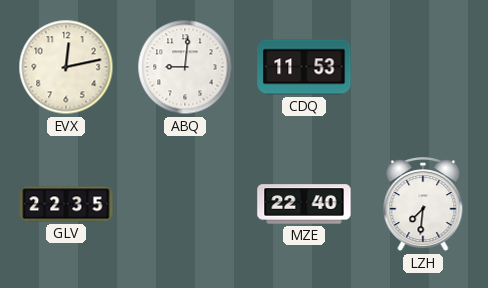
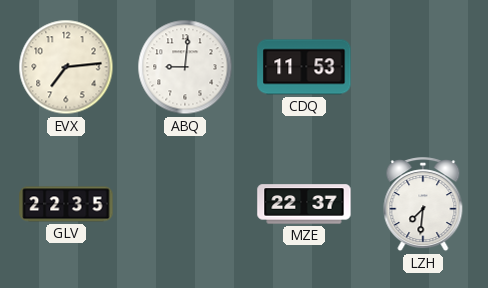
EVX: 12:13 -> 7:14
MZE: 22:40 -> 22:37
